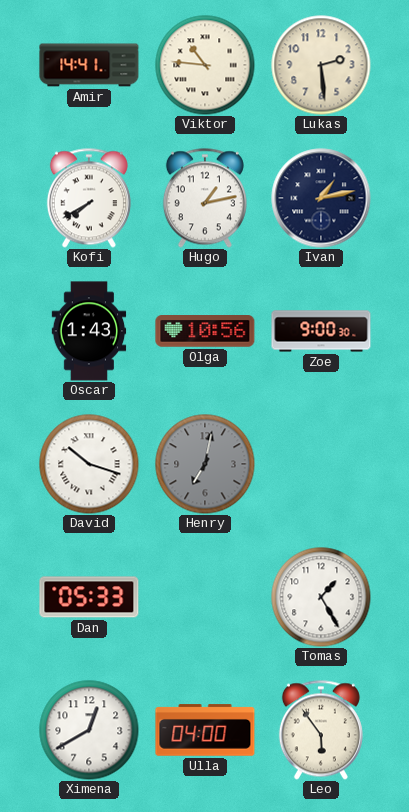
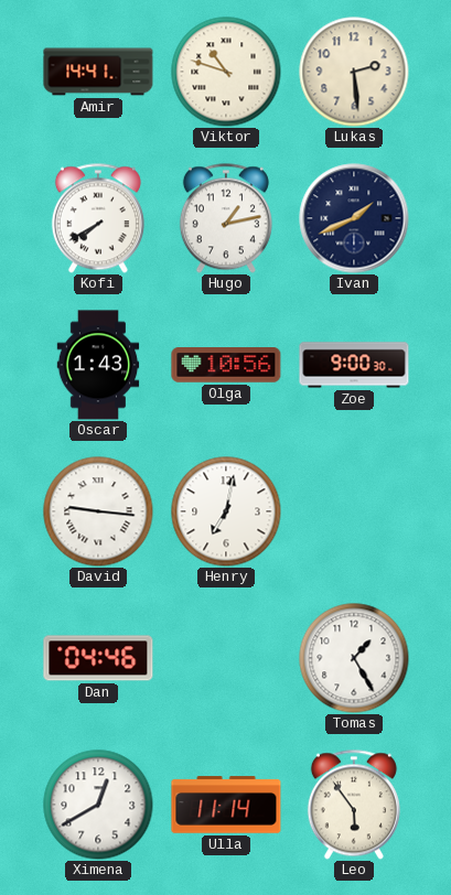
Viktor: 10:46 -> 10:48
Ivan: 1:13 -> 1:41
David: 10:18 -> 9:16
Henry dial: grey -> white
Dan: 05:33 -> 04:46
Ulla: 04:00 -> 11:14
